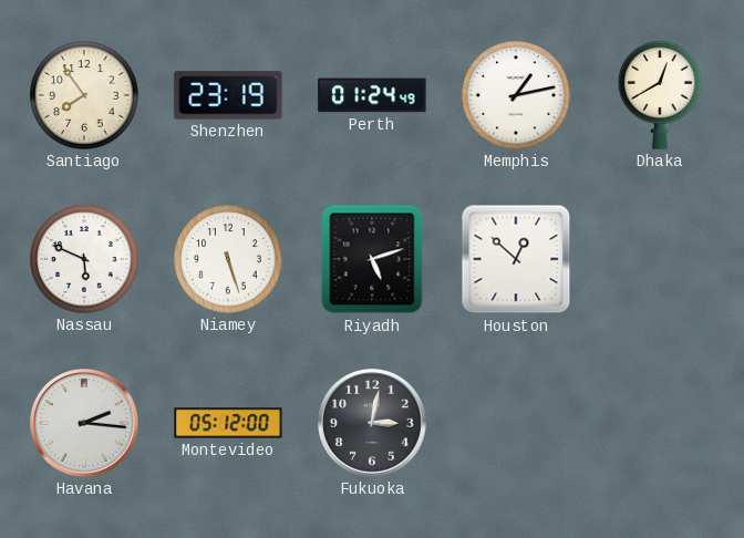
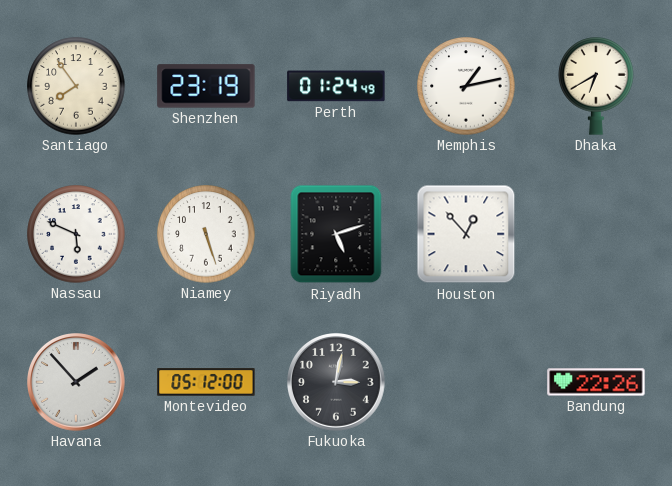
Dhaka: 12:40 -> 6:40
Houston: 12:52 -> 12:53
Havana: 2:16 -> 1:53
Bandung: none -> 22:26
